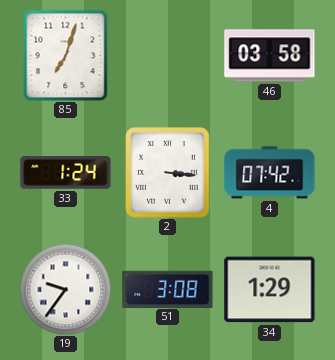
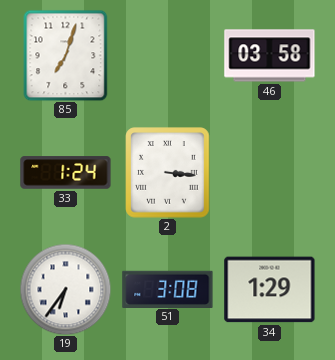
4: 07:42 -> none
19: 9:36 -> 6:36
